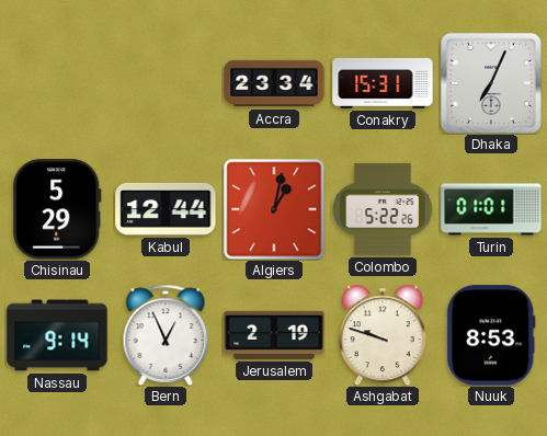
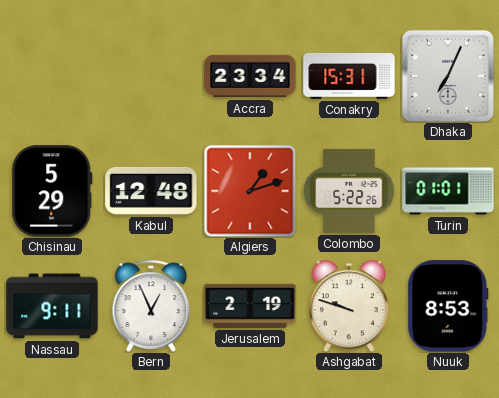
Kabul: 12:44 -> 12:48
Algiers: 1:02 -> 1:12
Nassau: 9:14 -> 9:11
